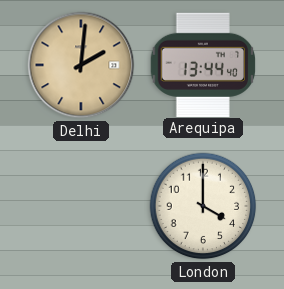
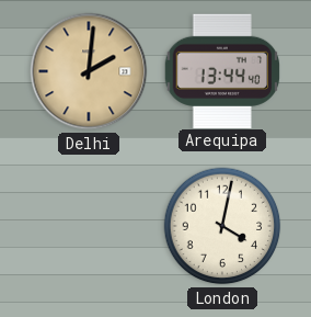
London: 4:00 -> 4:02
